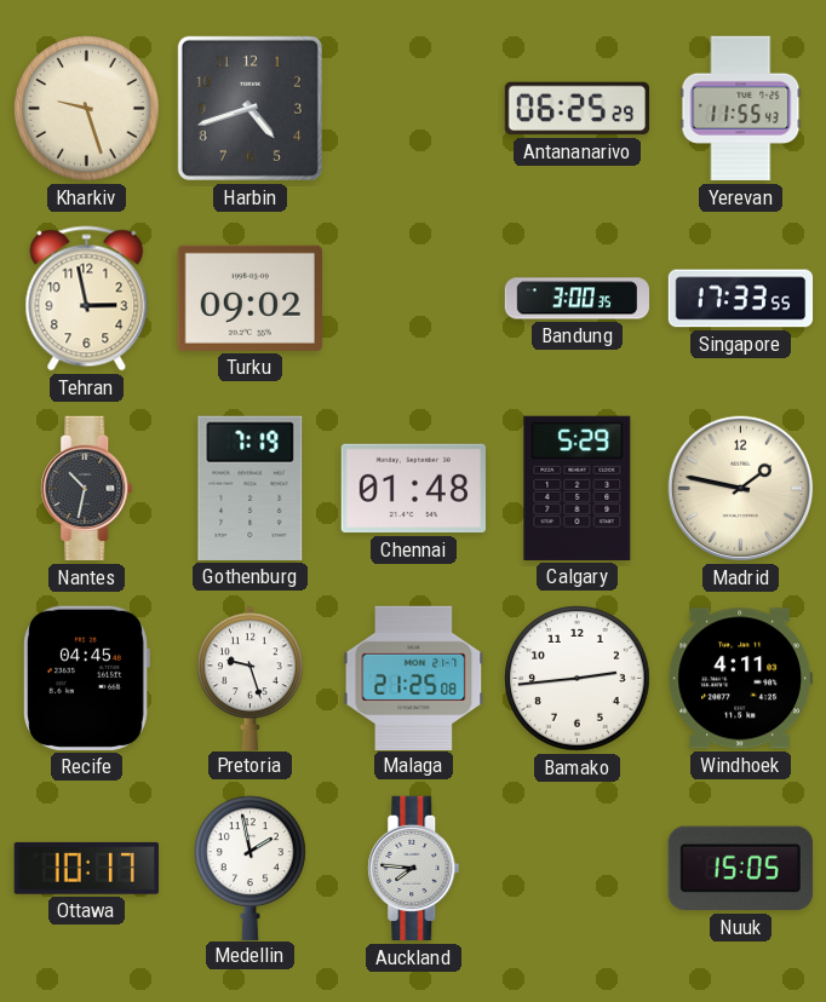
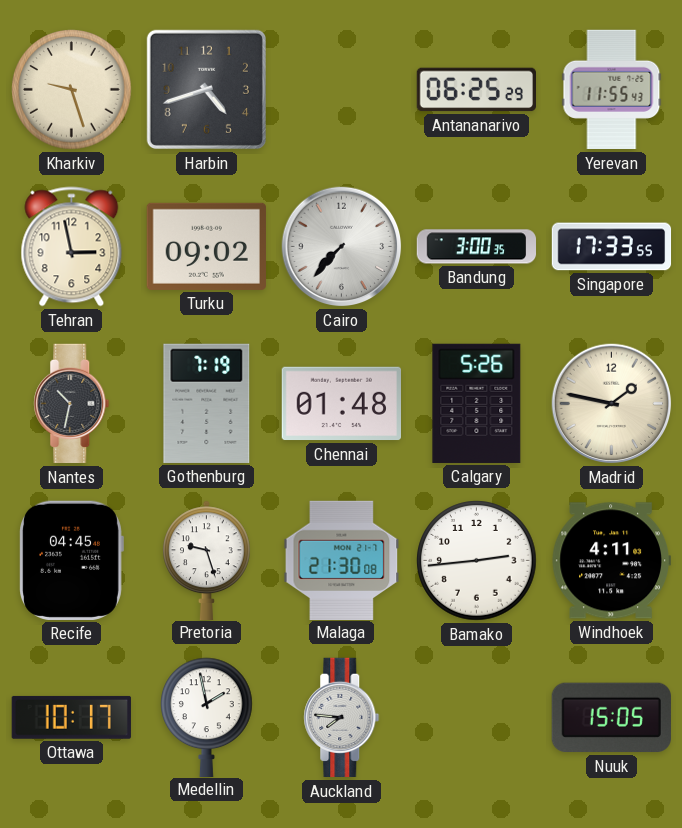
Cairo: none -> 7:37
Calgary: 5:29 -> 5:26
Malaga: 21:25 -> 21:30
